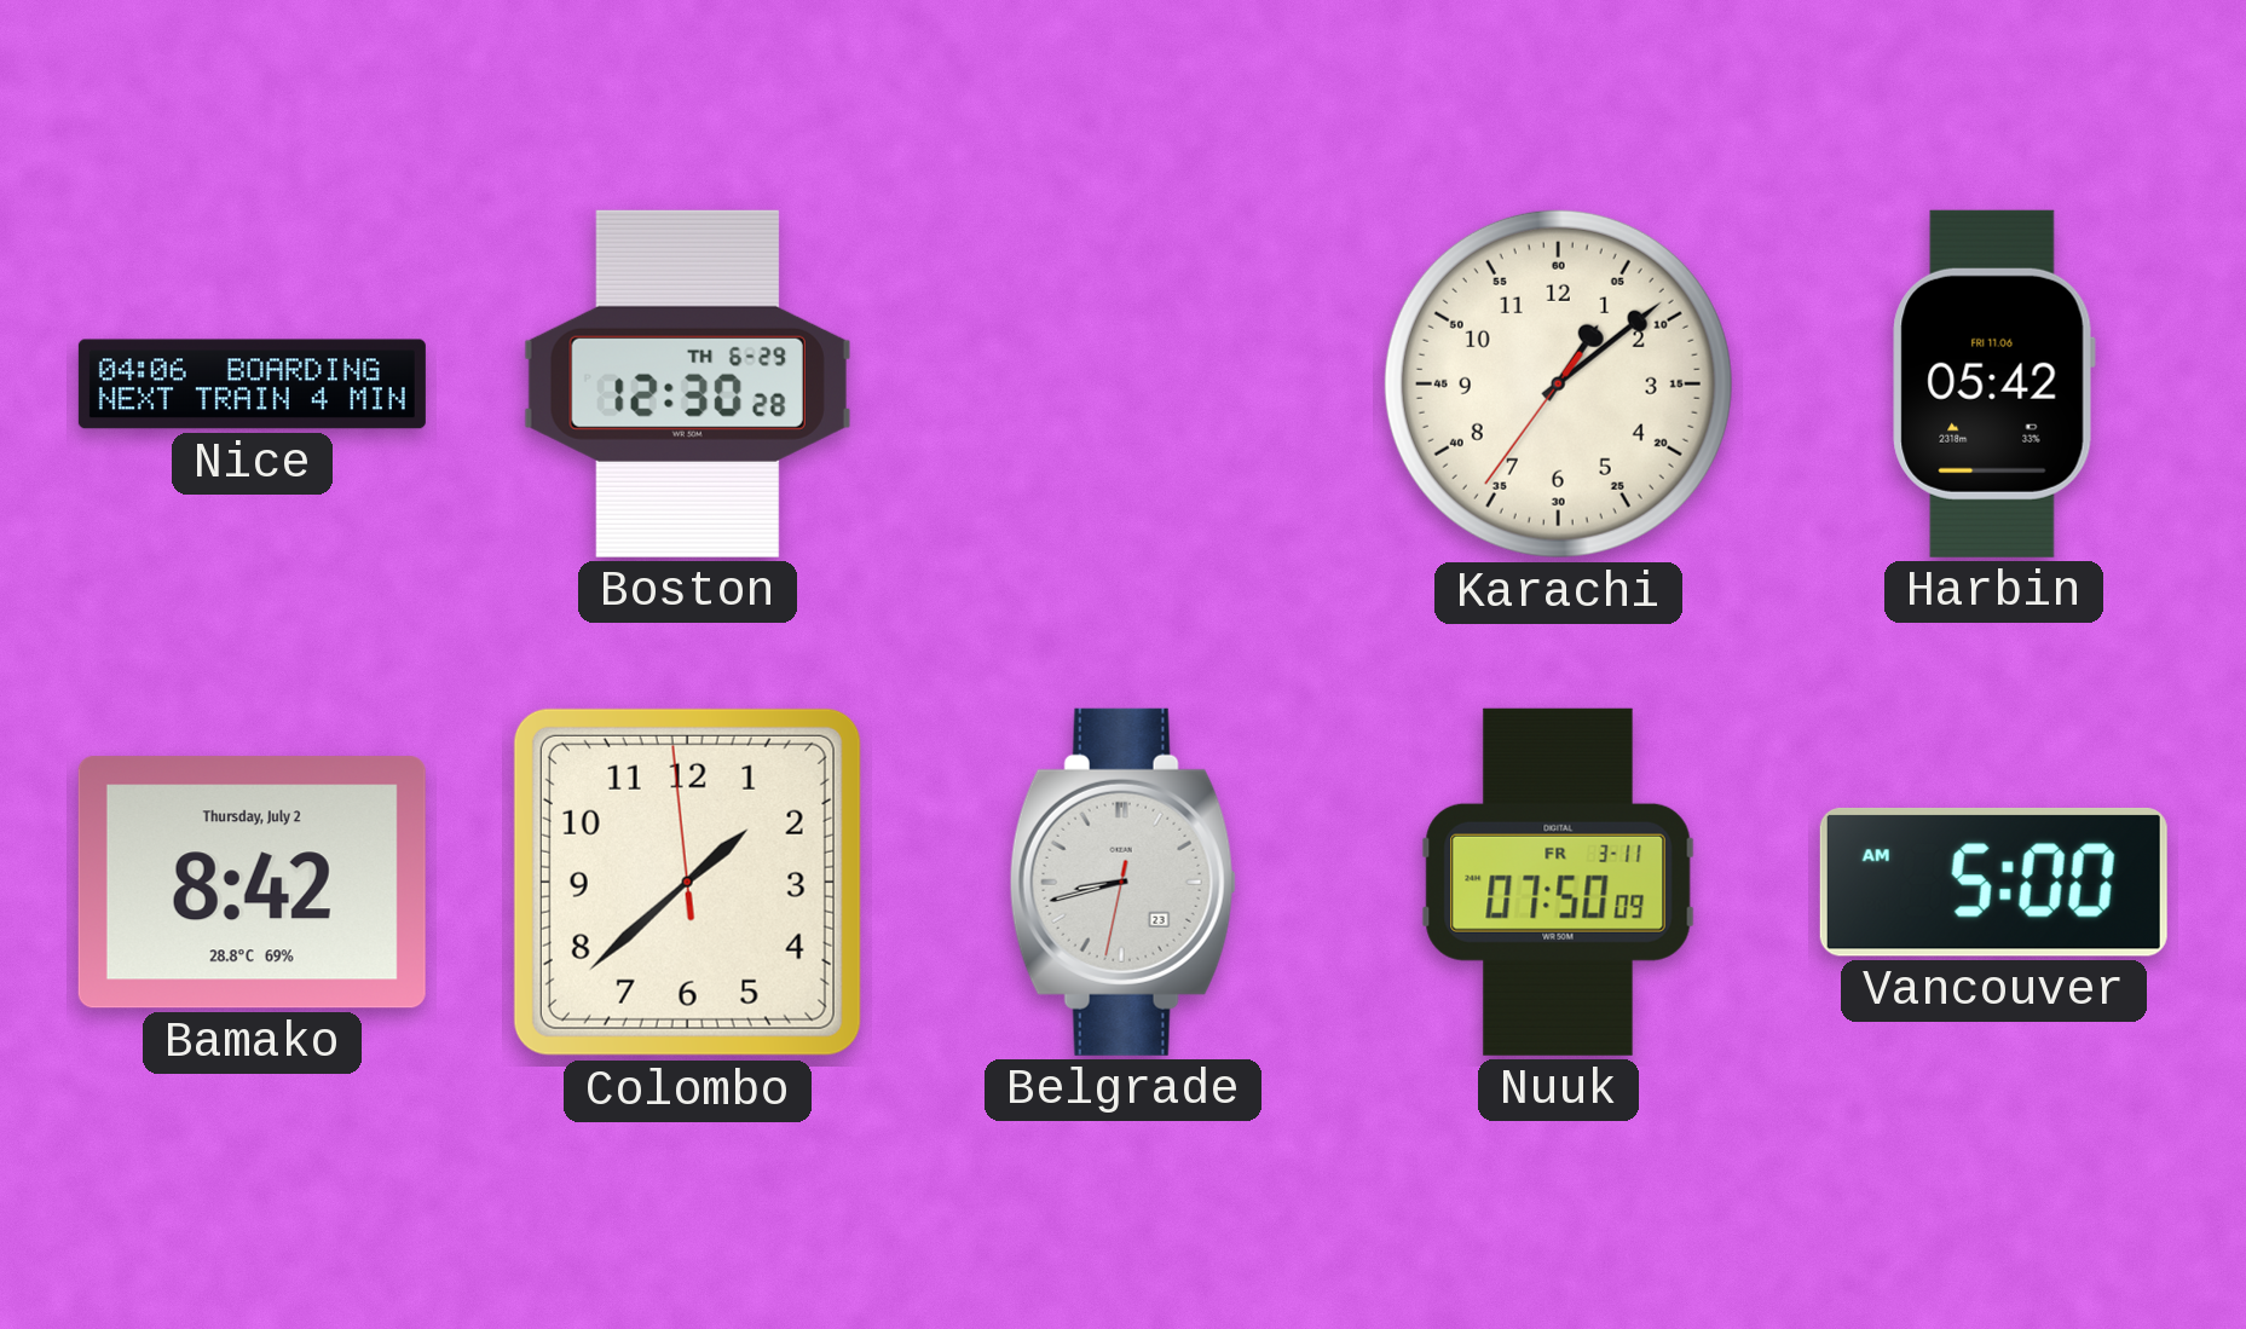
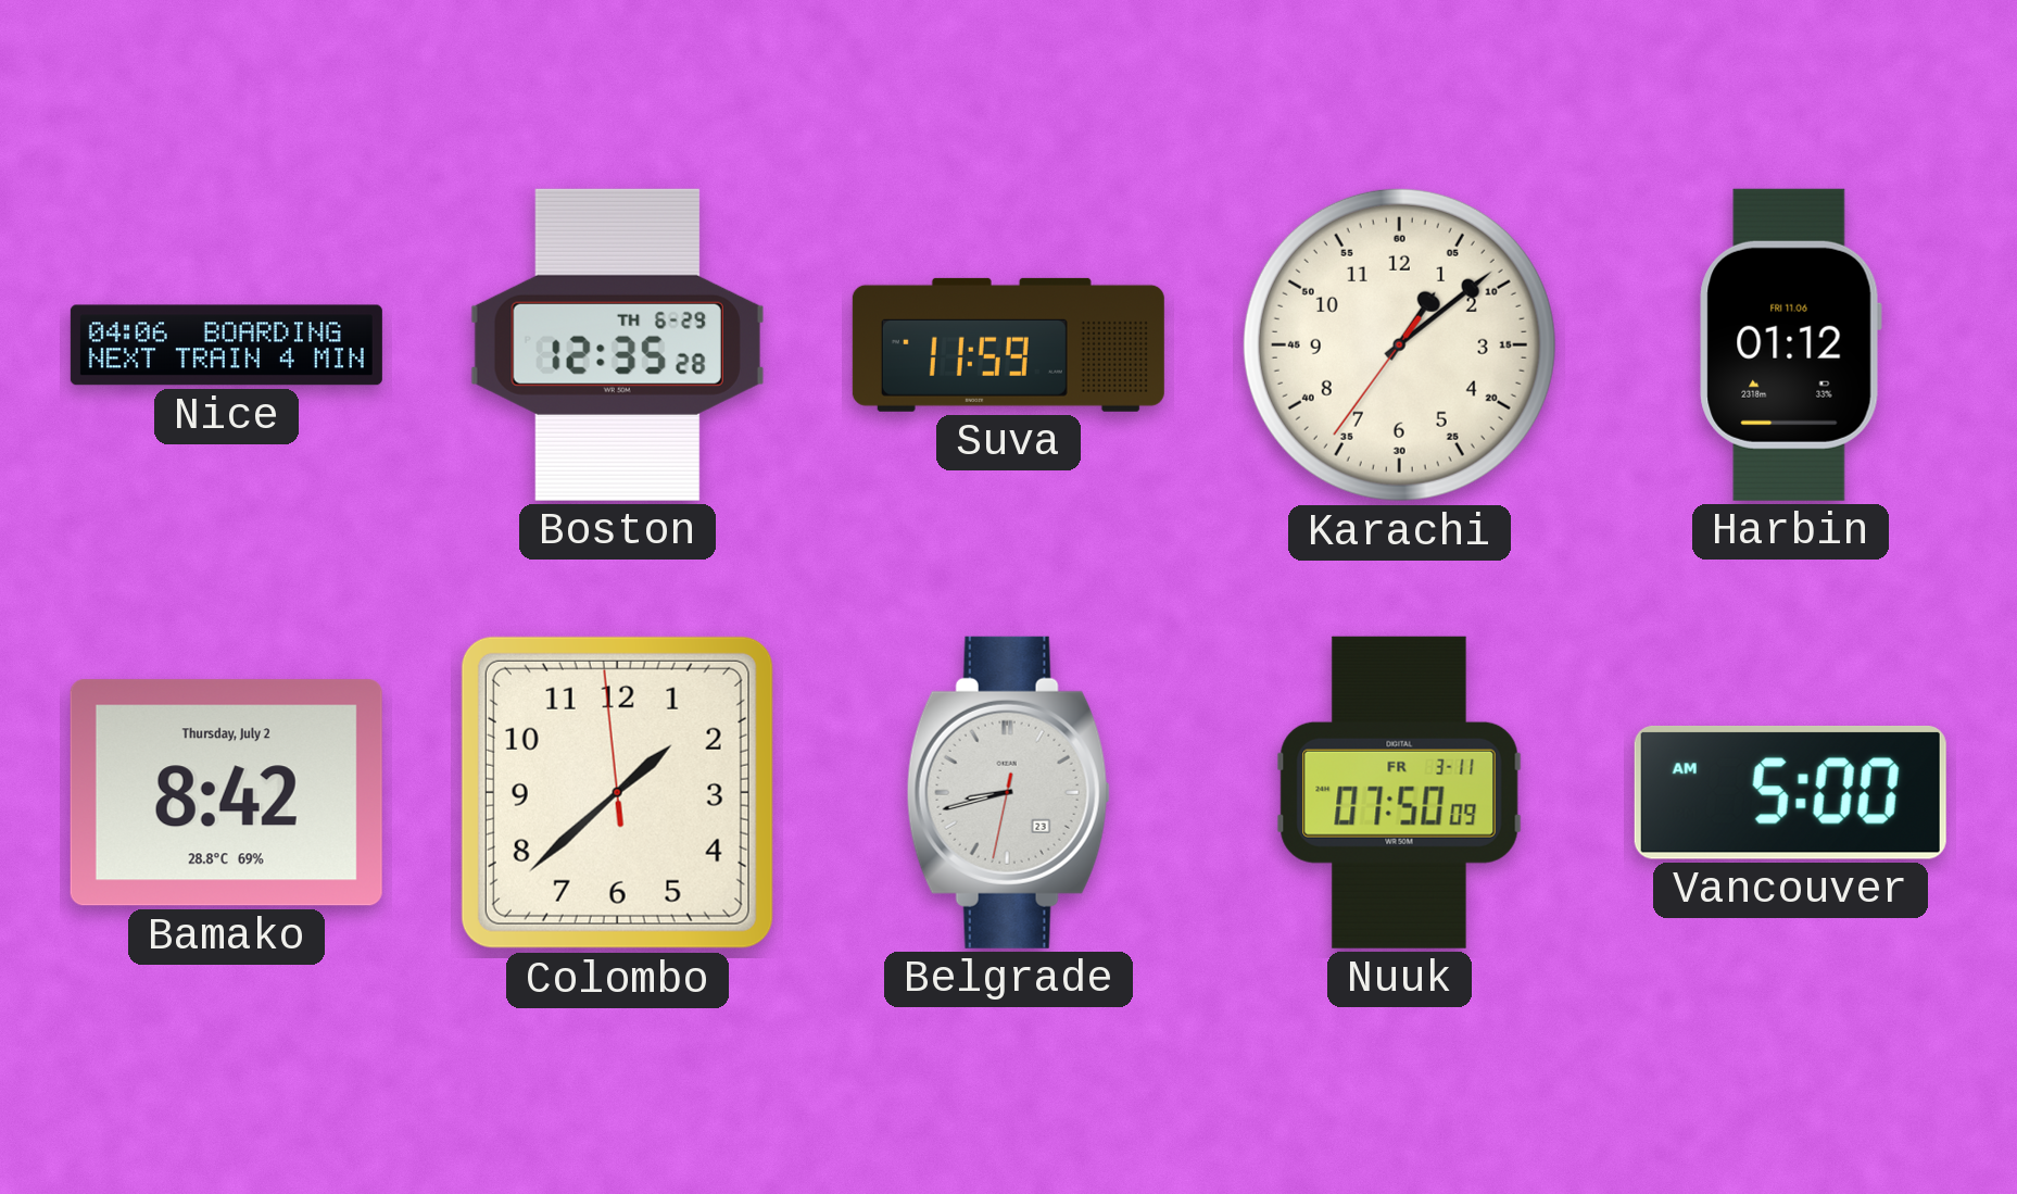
Boston: 12:30 -> 12:35
Suva: none -> 11:59
Harbin: 05:42 -> 01:12
